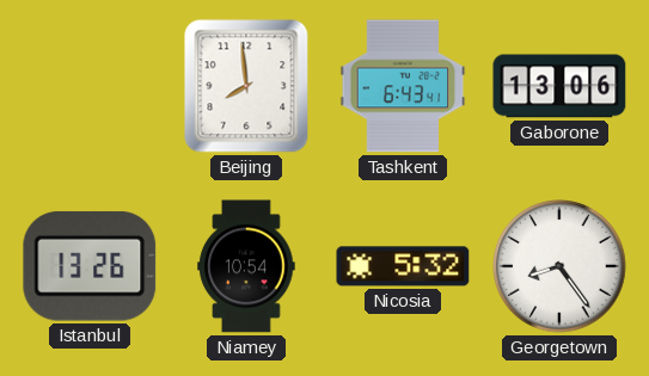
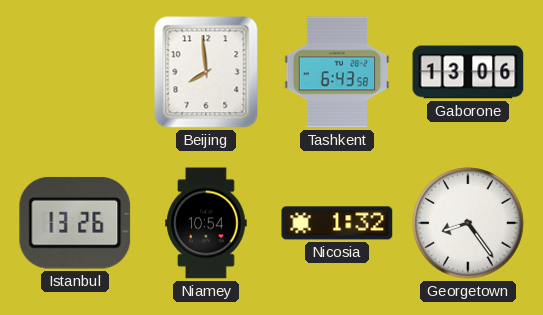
Tashkent: 6:43:41 -> 6:43:58
Nicosia: 5:32 -> 1:32
